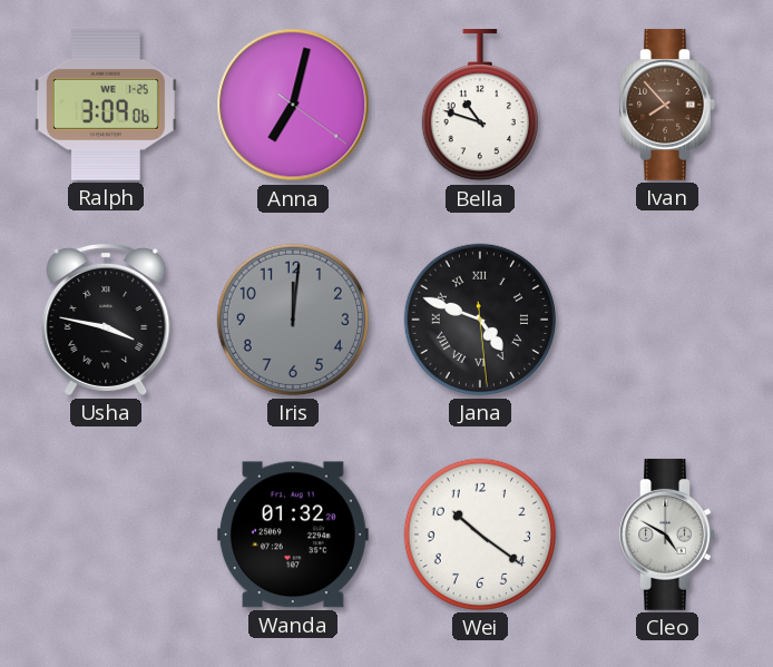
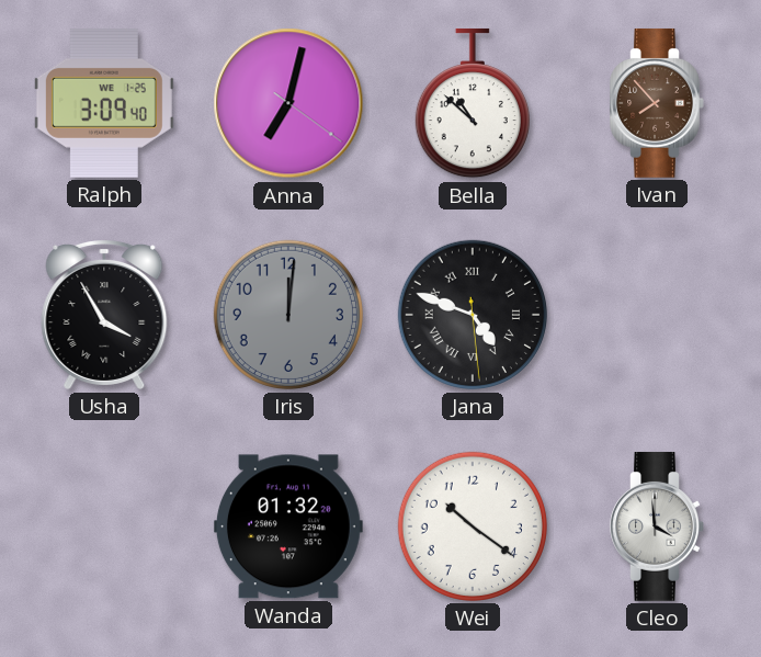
Ralph: 3:09:06 -> 3:09:40
Bella: 10:48 -> 10:52
Usha: 3:47 -> 3:55
Cleo: 4:50 -> 3:59
